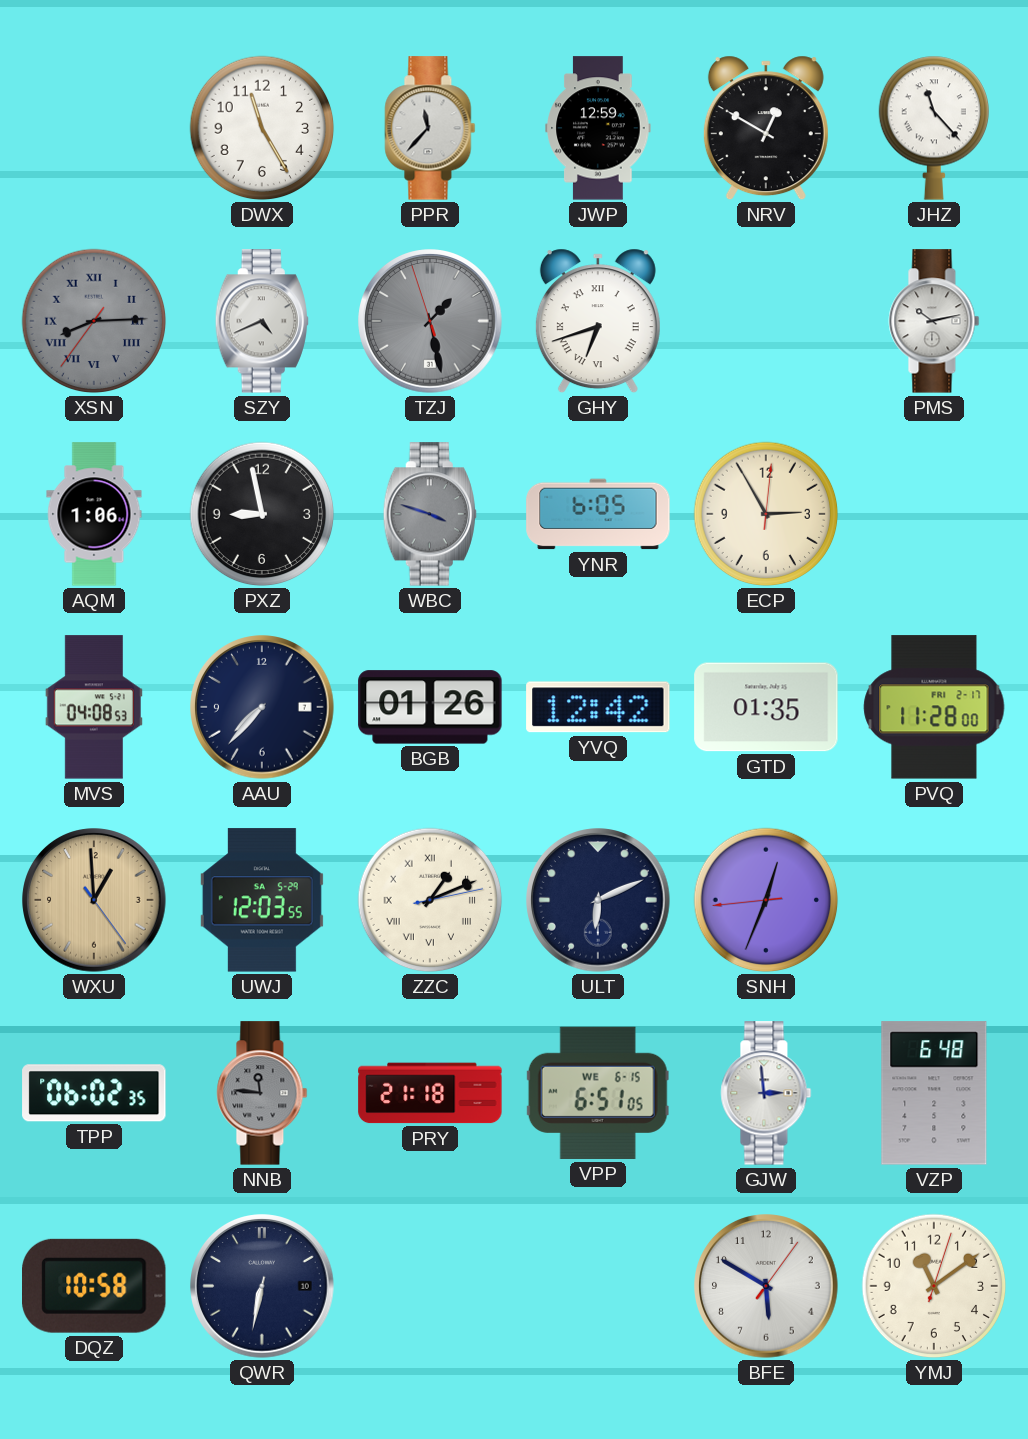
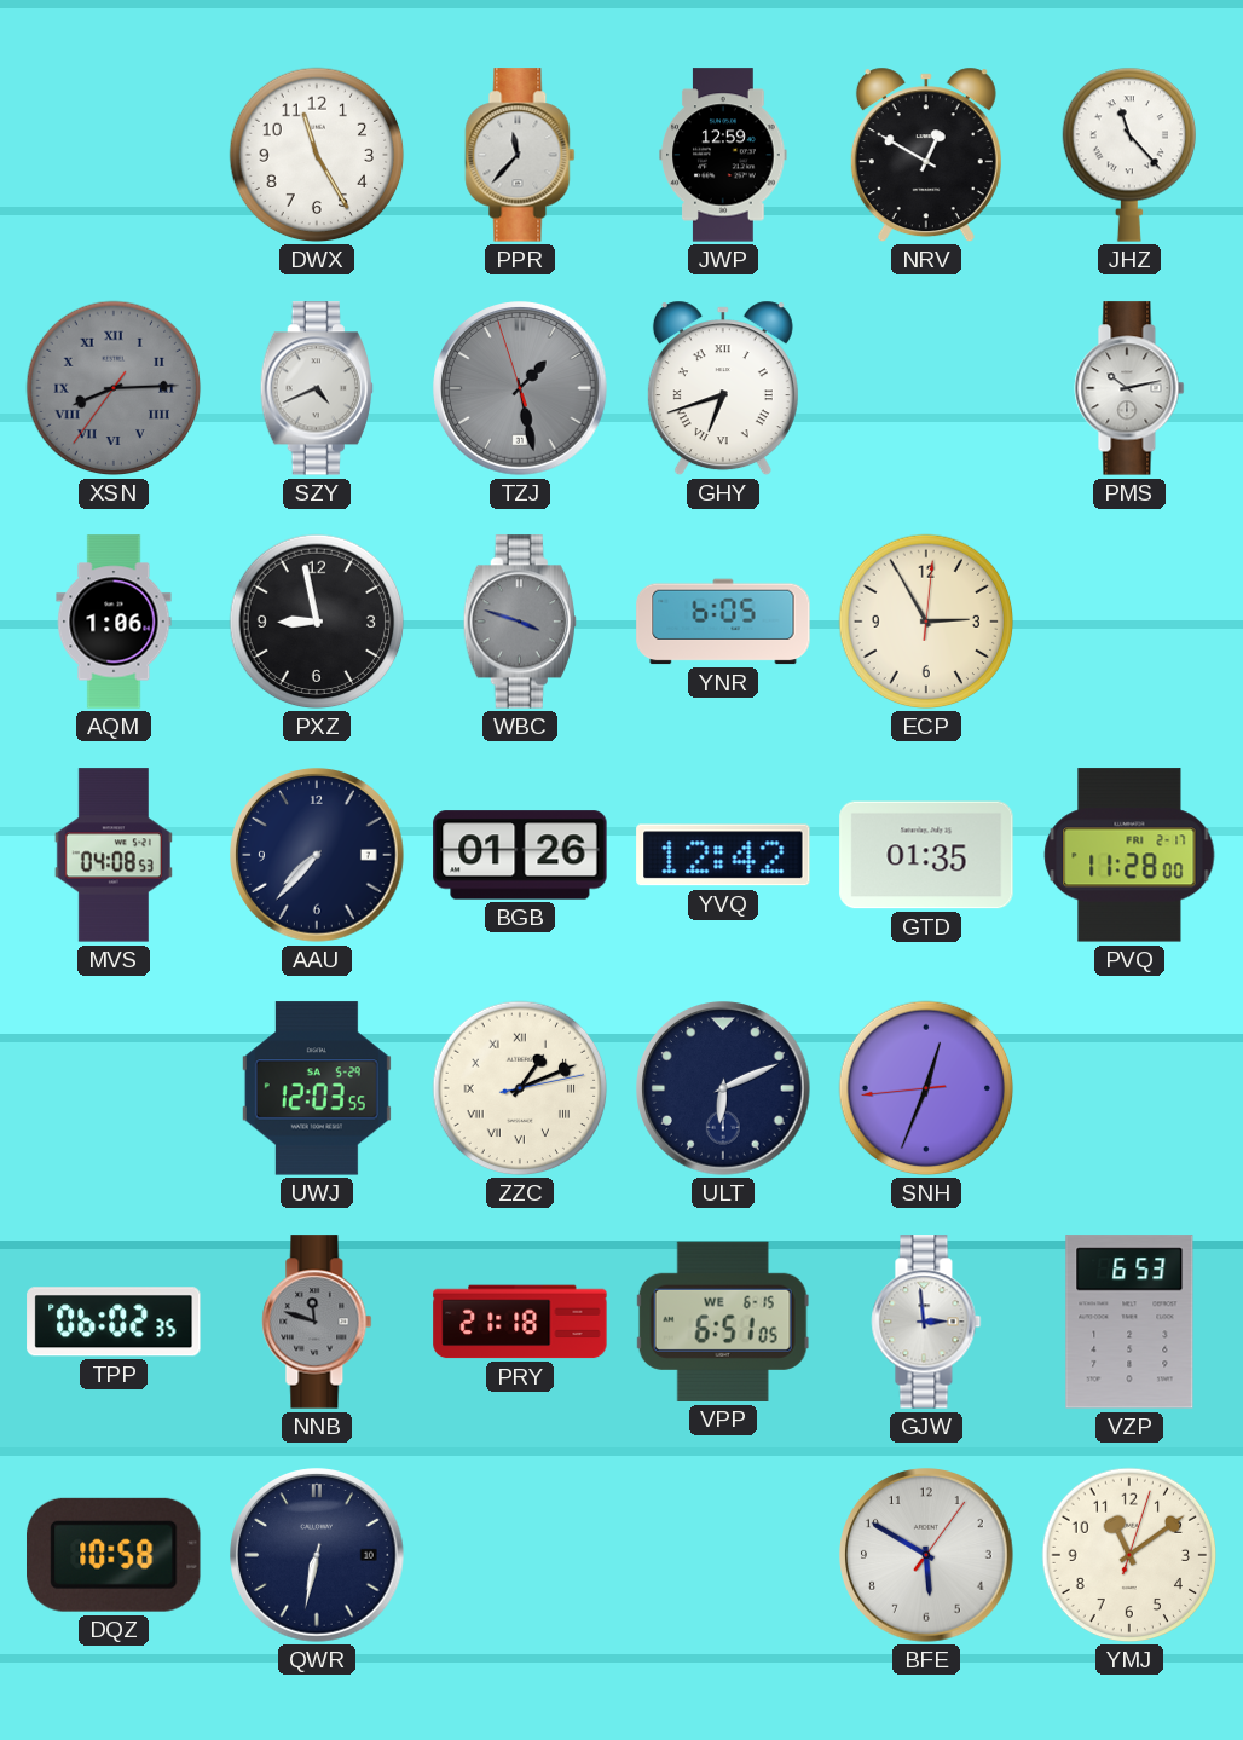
WXU: 12:59 -> none
NNB: 11:46 -> 11:48
VZP: 6:48 -> 6:53
